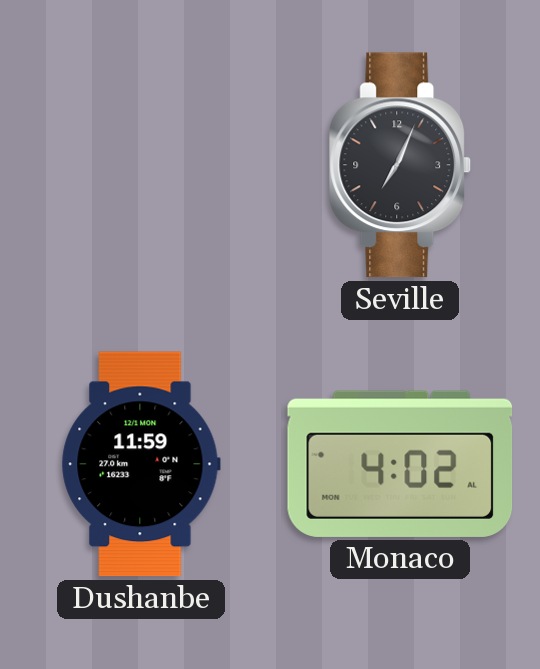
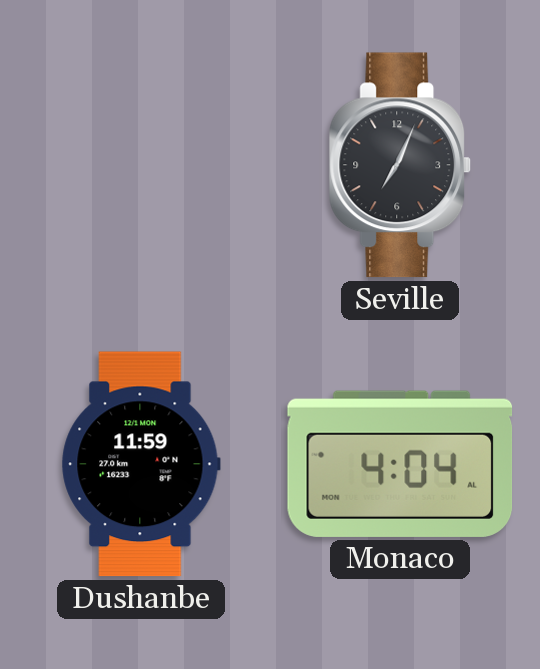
Monaco: 4:02 -> 4:04
